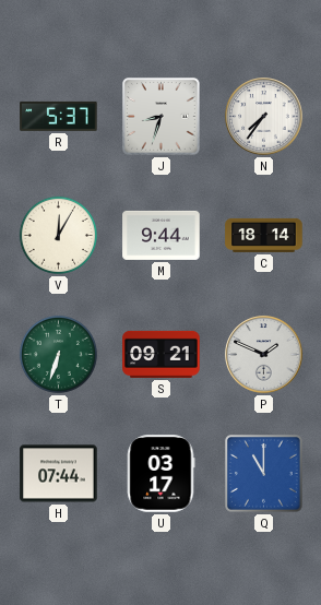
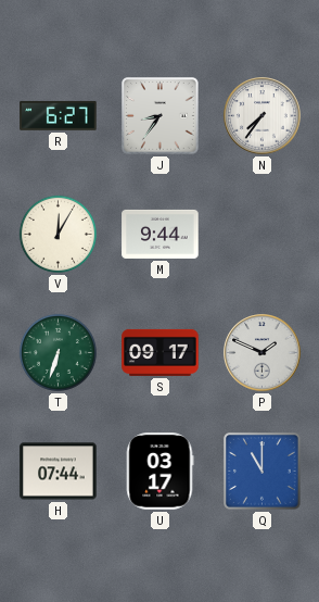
R: 5:37 -> 6:27
J: 8:33 -> 8:36
C: 18:14 -> none
S: 09:21 -> 09:17
